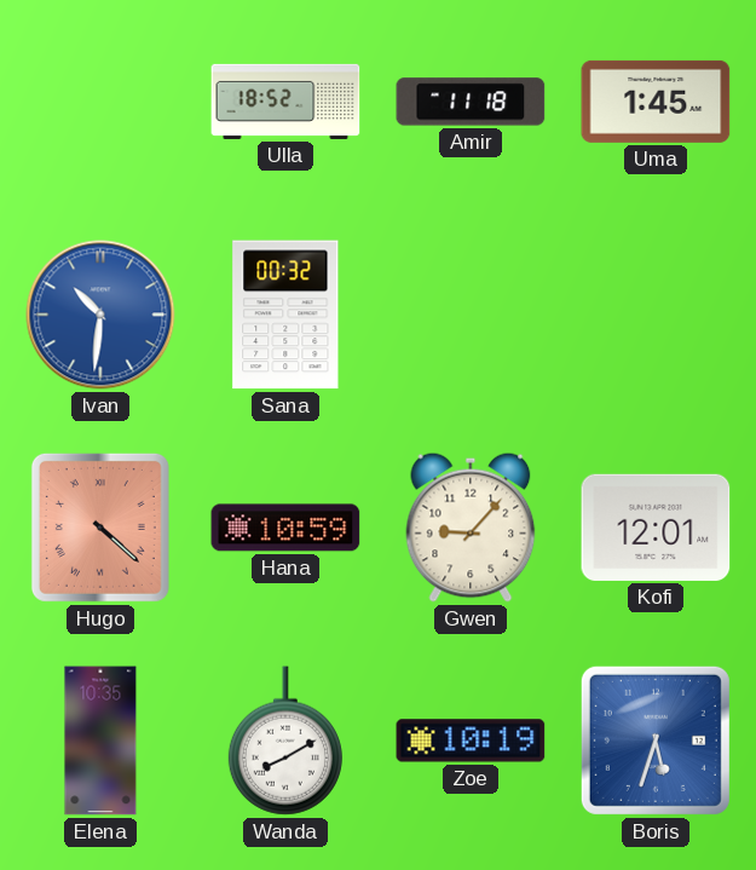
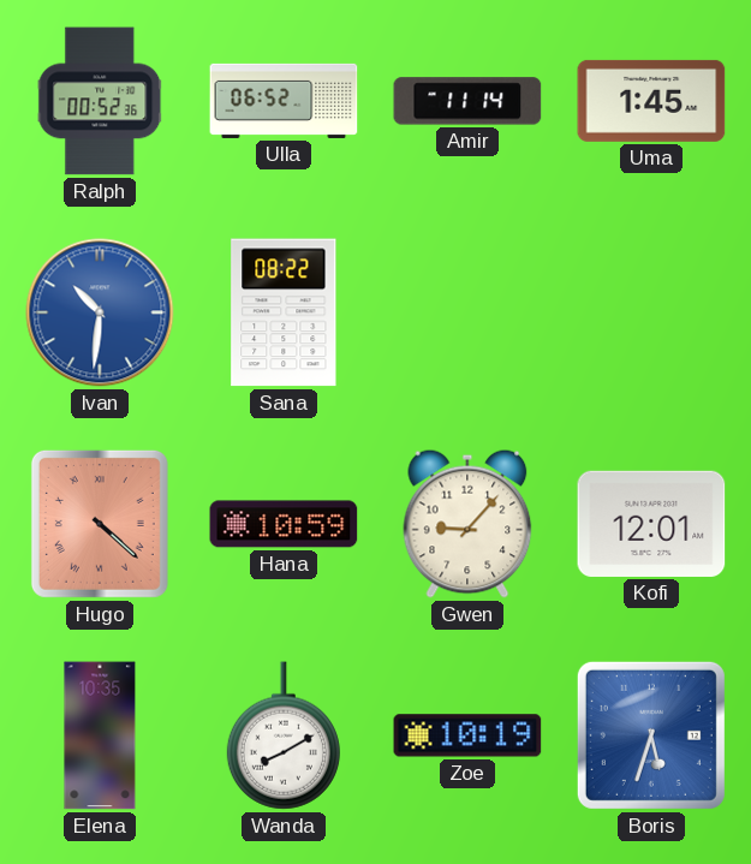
Ralph: none -> 00:52
Ulla: 18:52 -> 06:52
Amir: 11:18 -> 11:14
Sana: 00:32 -> 08:22
